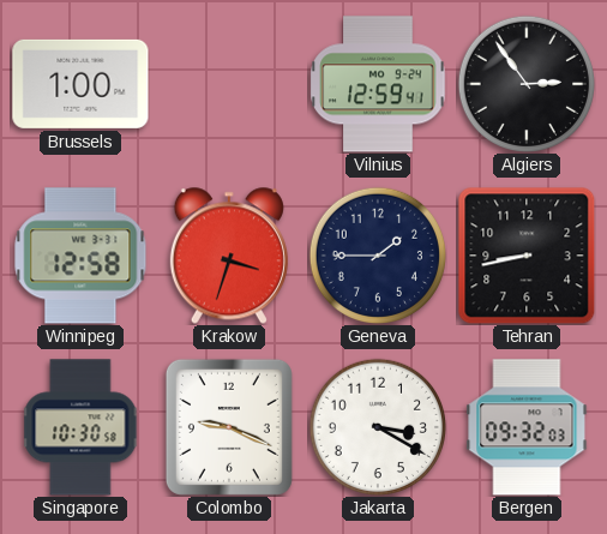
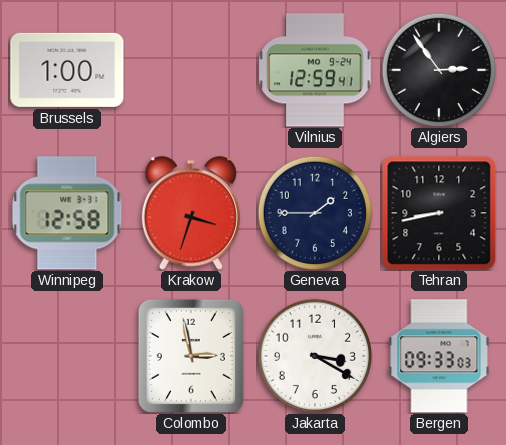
Singapore: 10:30 -> none
Colombo: 9:19 -> 2:58
Bergen: 09:32 -> 09:33
